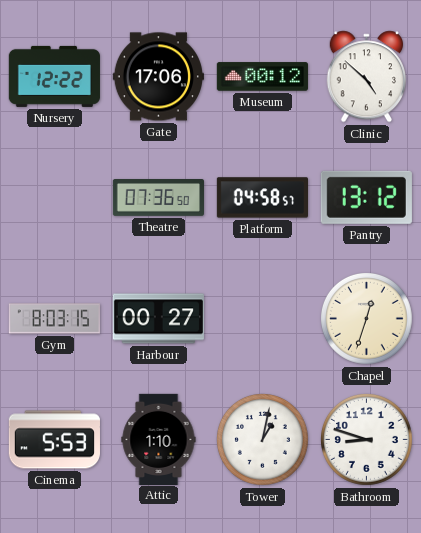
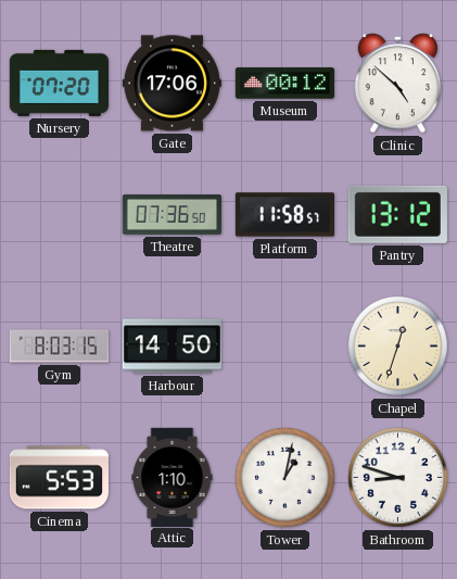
Nursery: 12:22 -> 07:20
Platform: 04:58 -> 11:58
Harbour: 00:27 -> 14:50
